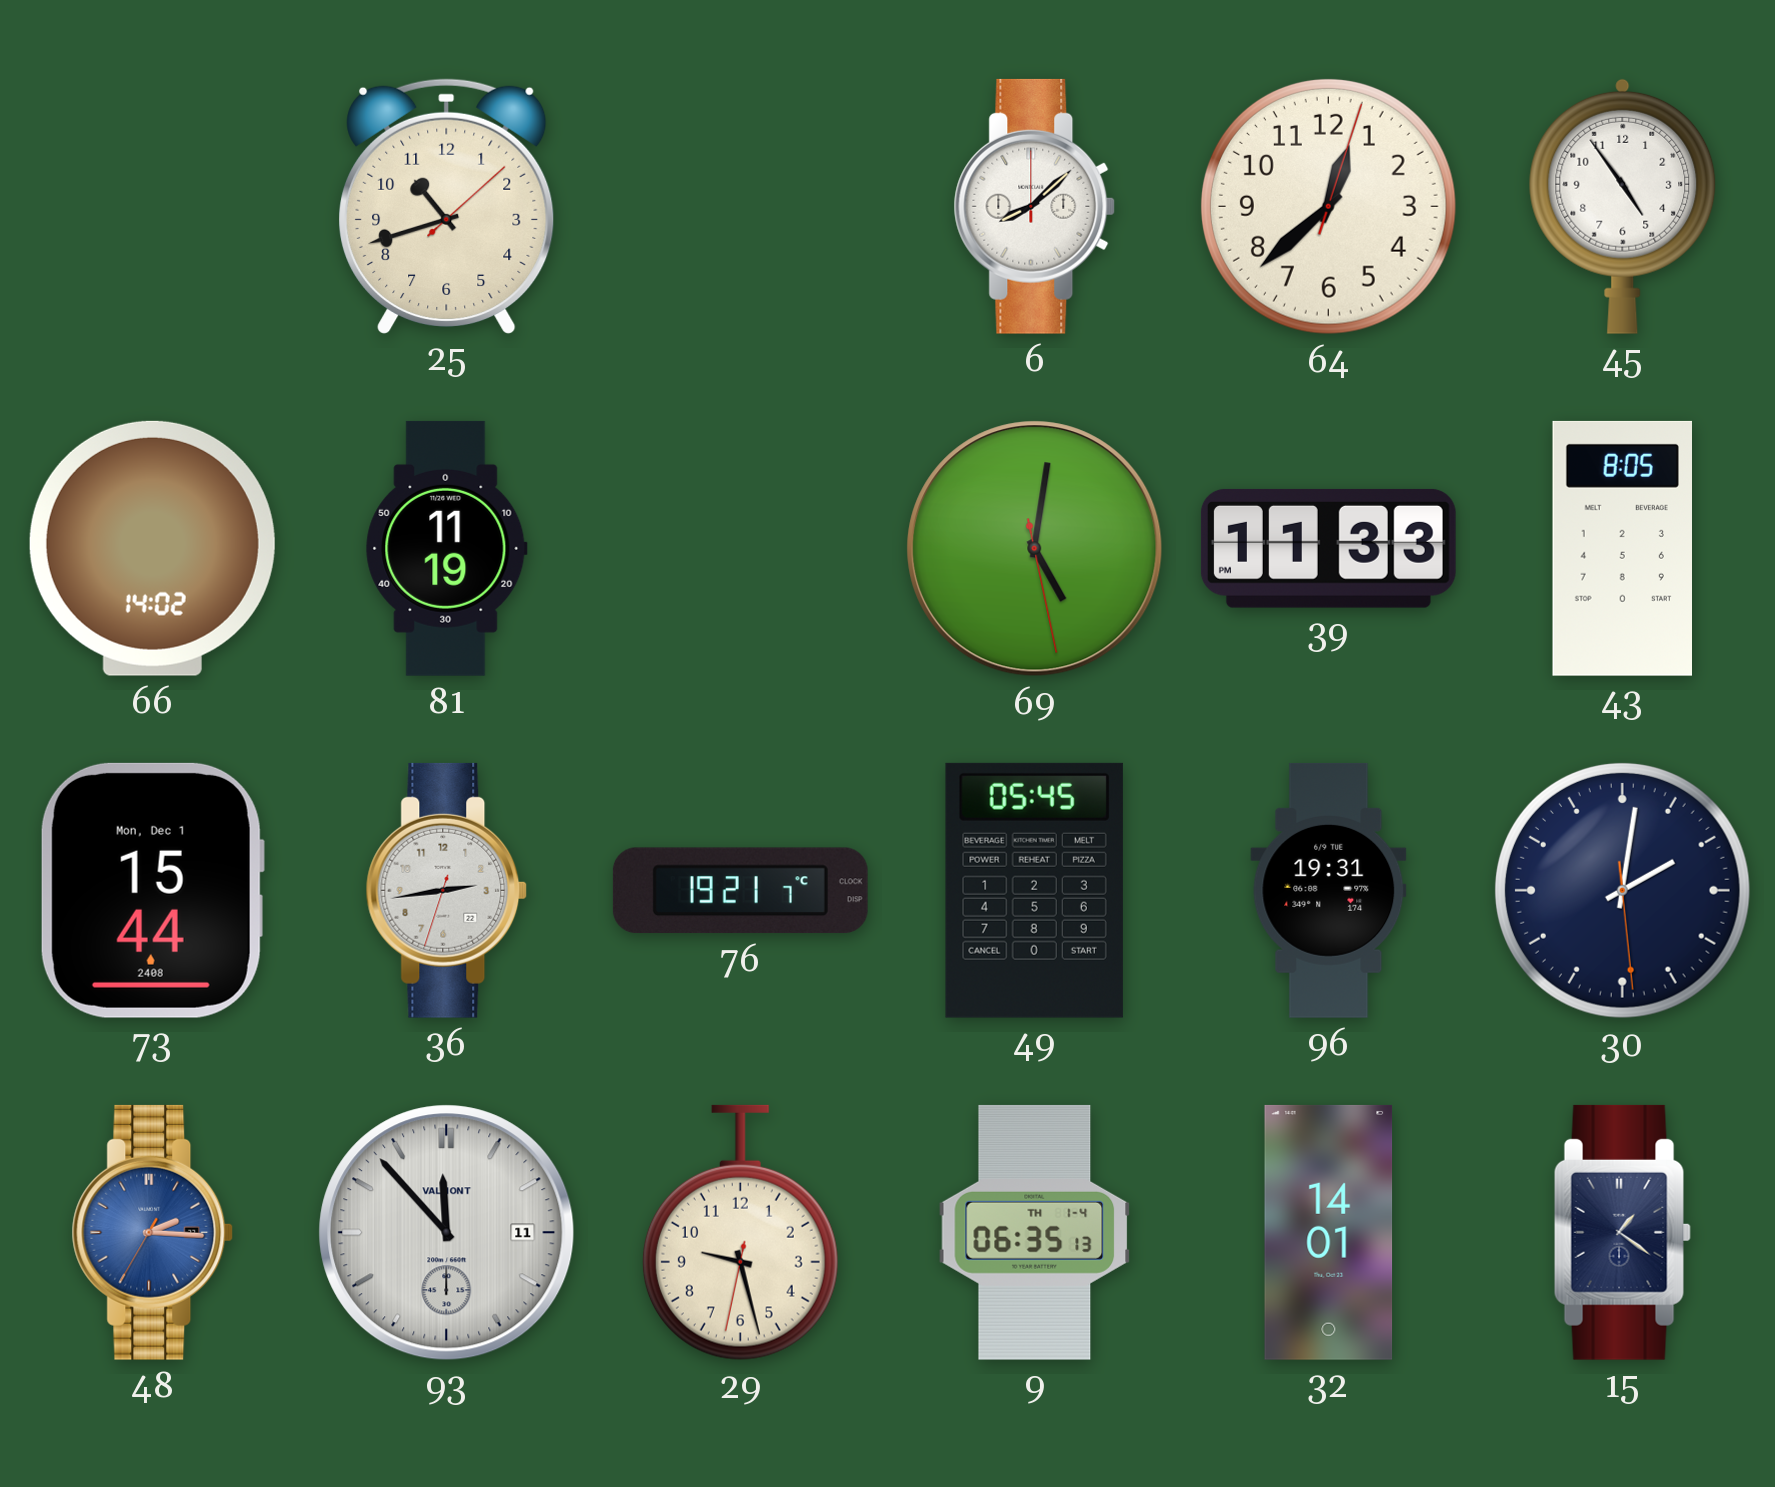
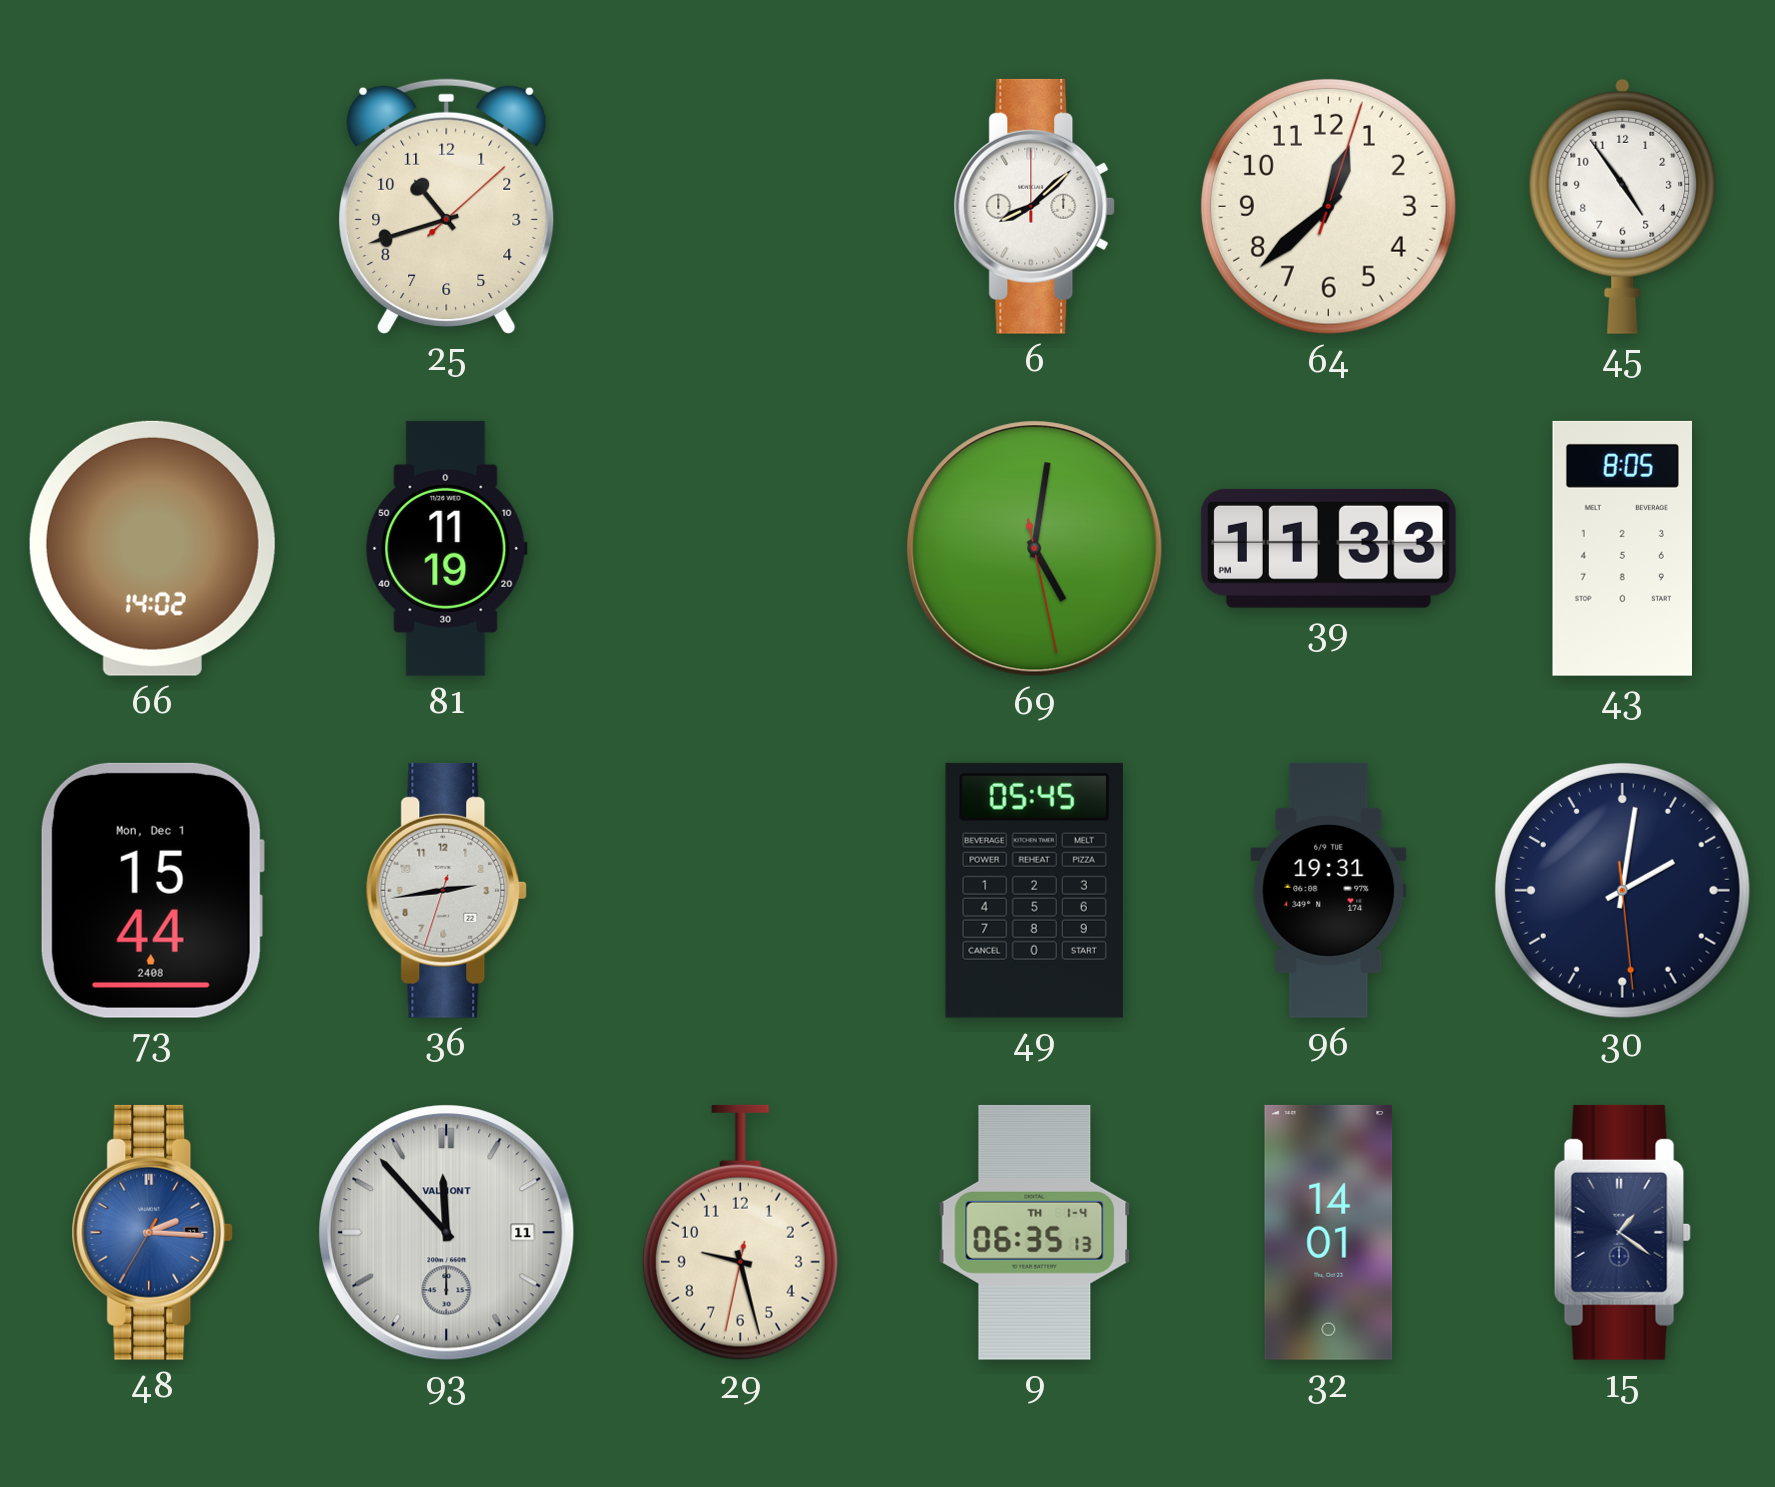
76: 19:21 -> none
